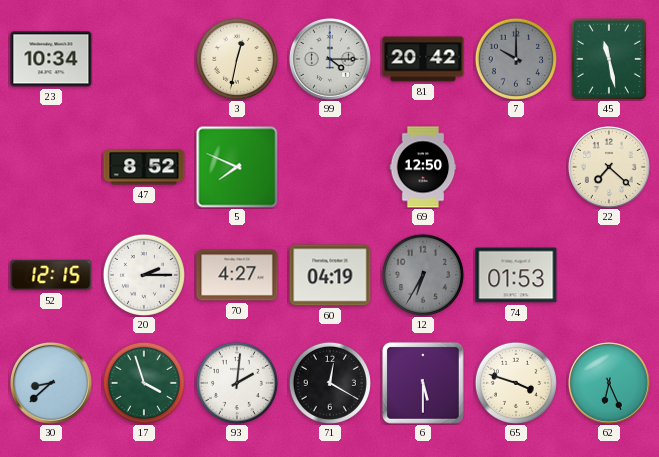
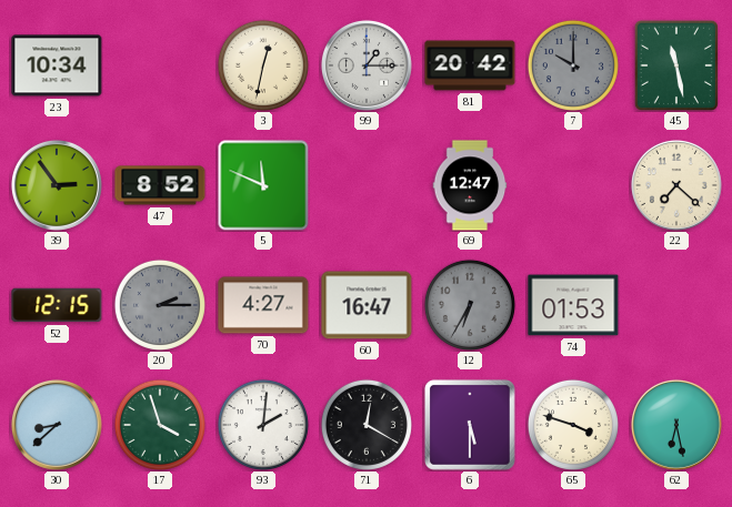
99: 4:15 -> 1:15
39: none -> 2:54
5: 7:49 -> 11:49
69: 12:50 -> 12:47
20 dial: white -> grey
60: 04:19 -> 16:47
62: 6:26 -> 6:28
